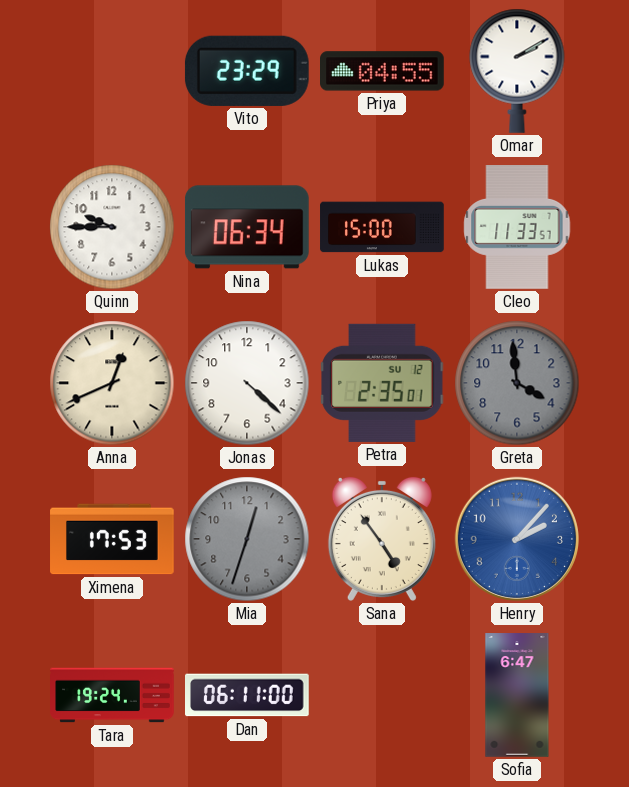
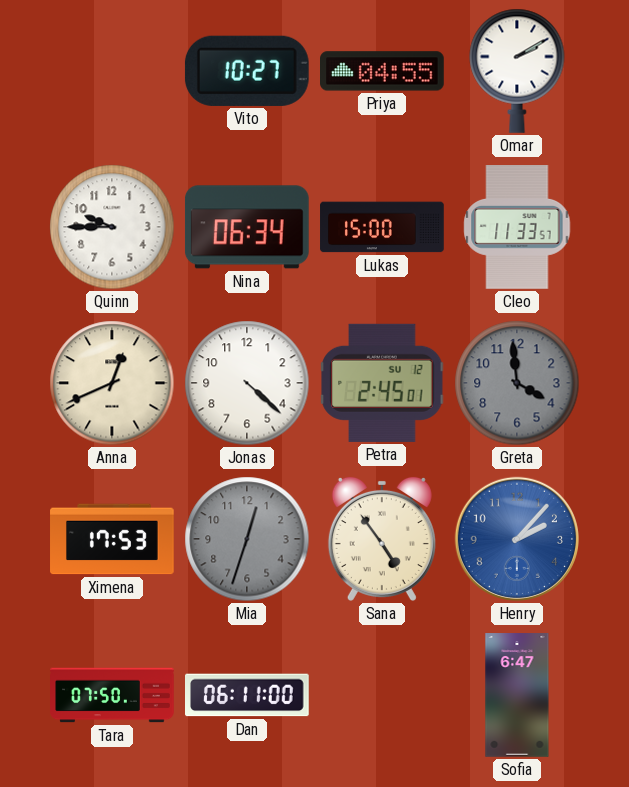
Vito: 23:29 -> 10:27
Petra: 2:35 -> 2:45
Tara: 19:24 -> 07:50
